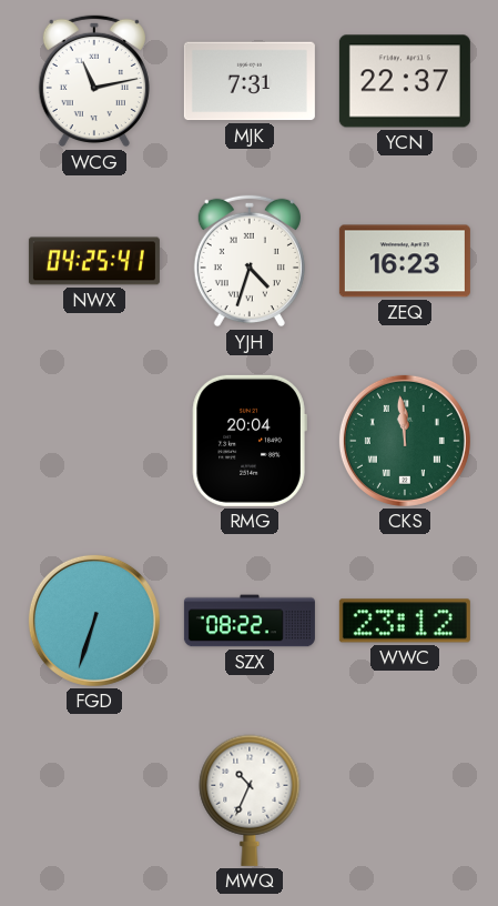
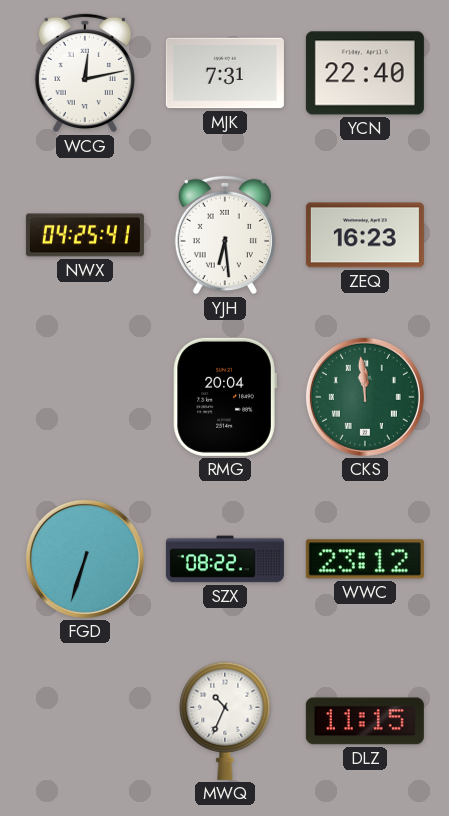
WCG: 11:13 -> 12:13
YCN: 22:37 -> 22:40
YJH: 4:33 -> 6:29
DLZ: none -> 11:15
